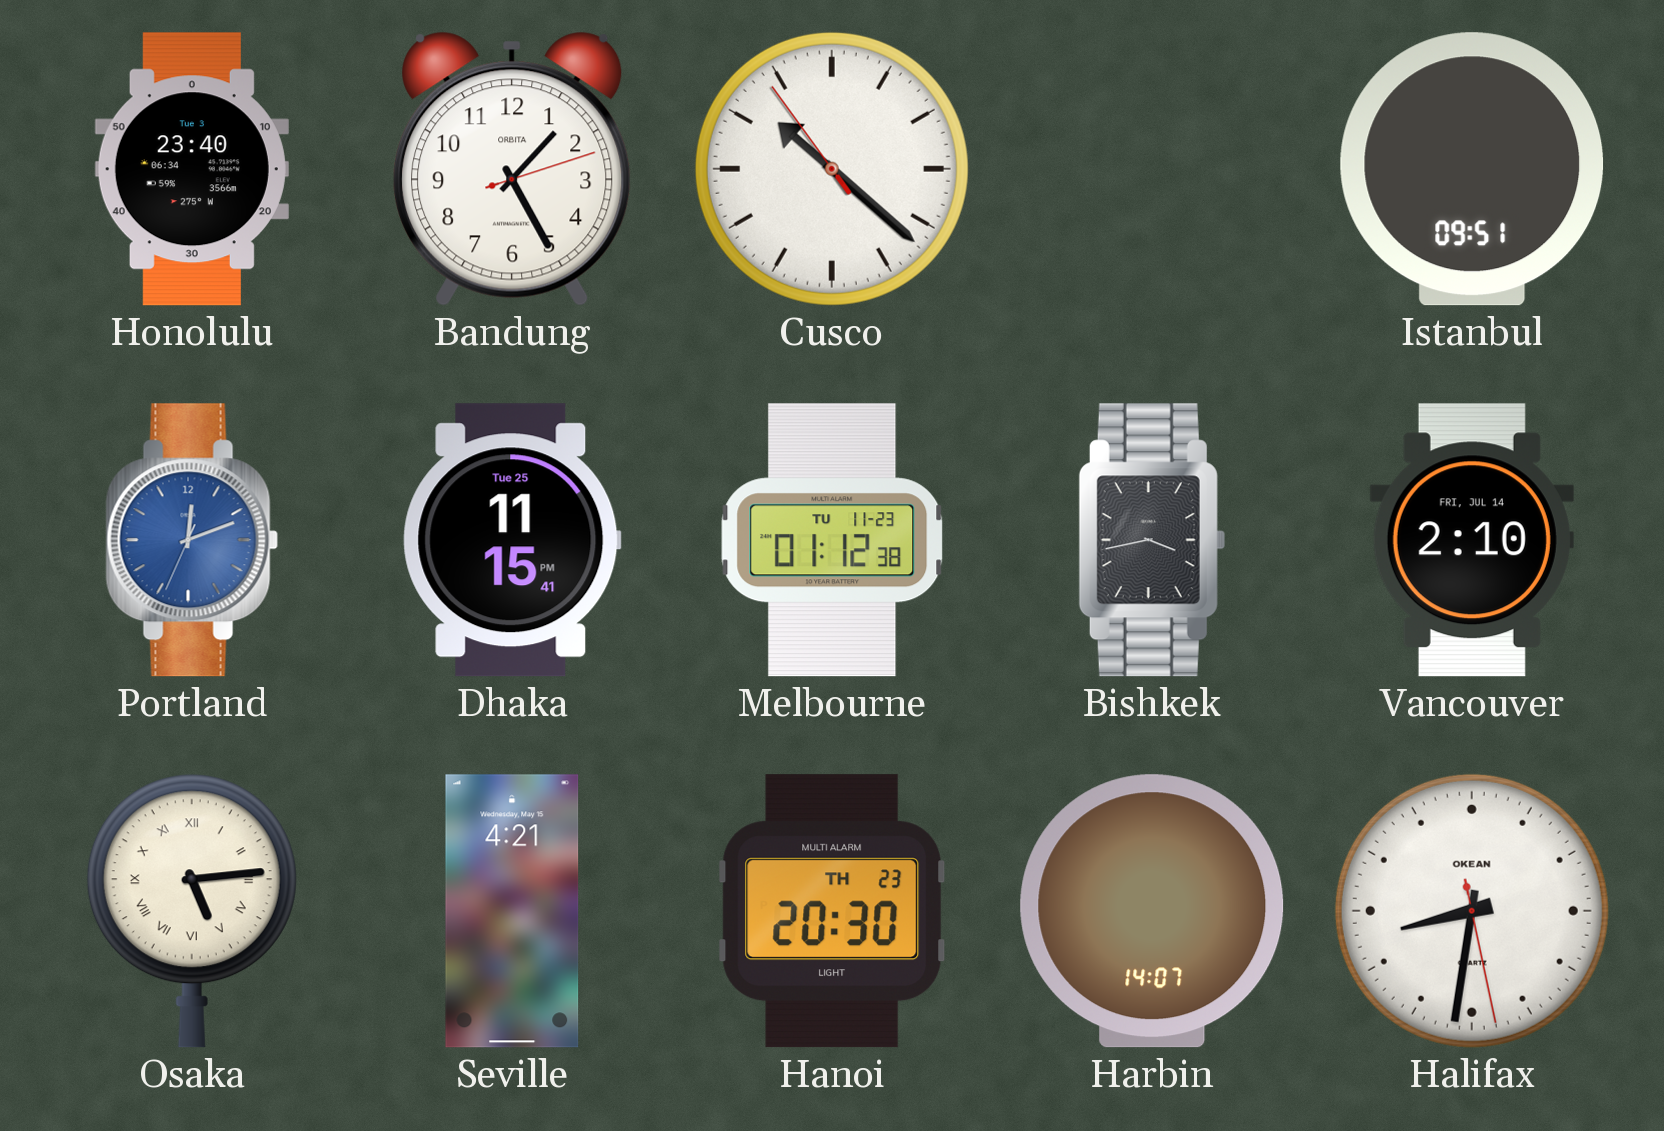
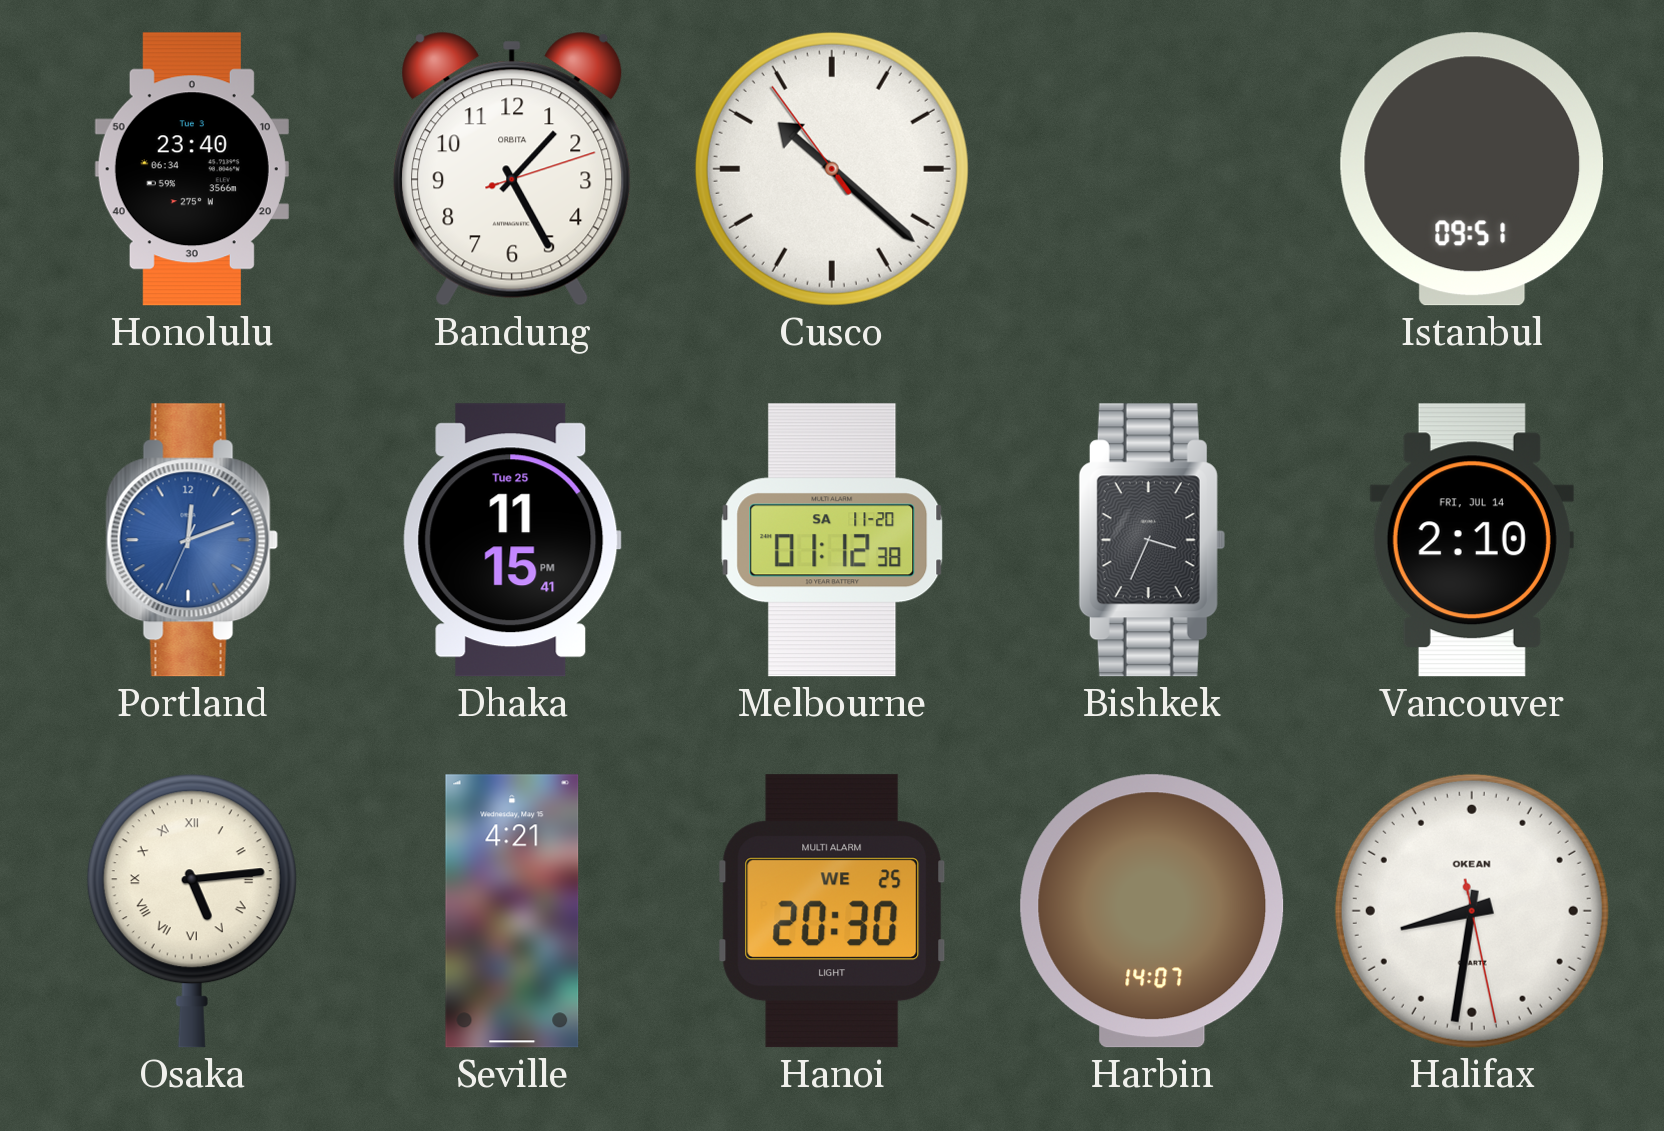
Melbourne date: TU 11-23 -> SA 11-20
Bishkek: 3:43 -> 3:34
Hanoi date: TH 23 -> WE 25
